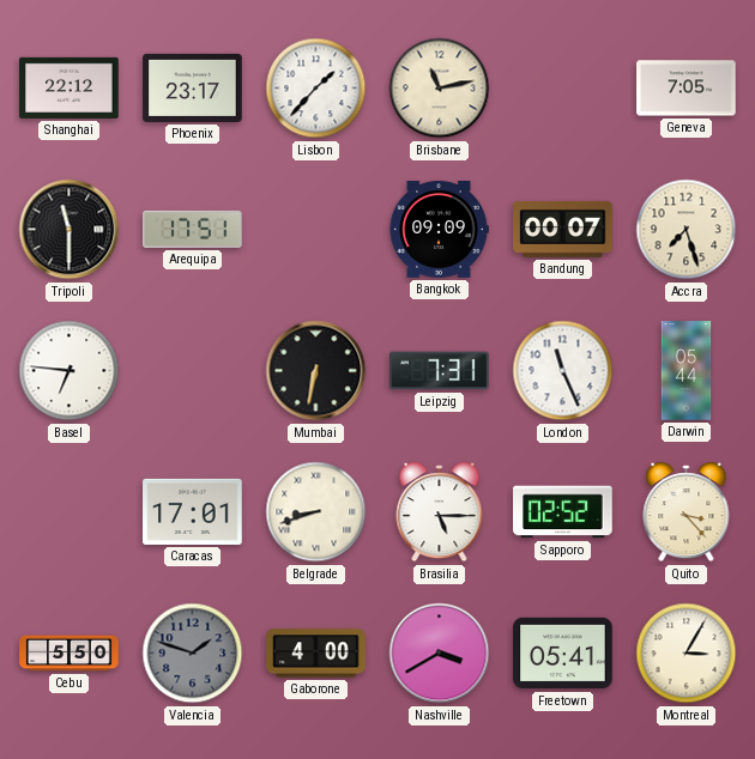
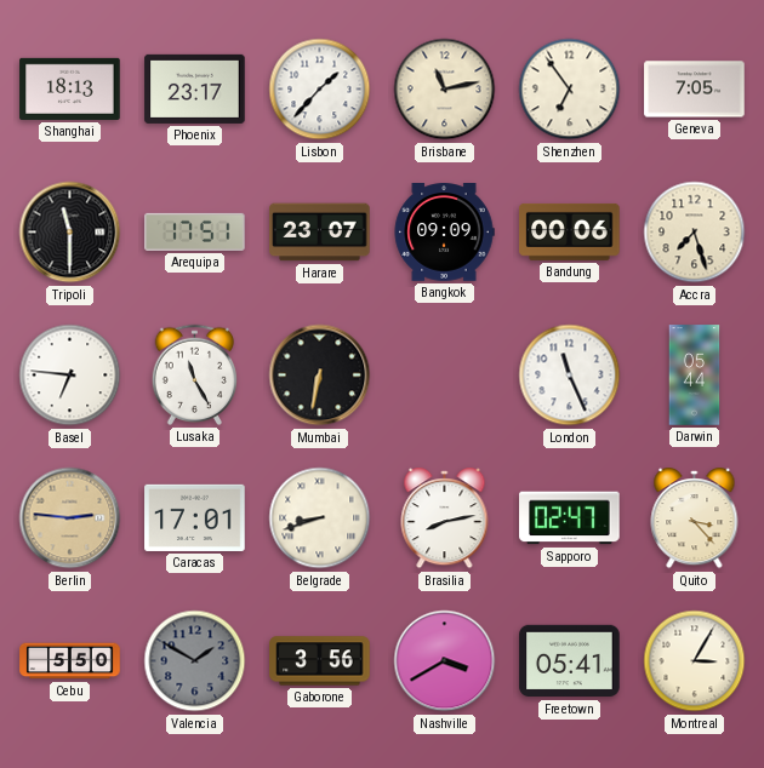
Shanghai: 22:12 -> 18:13
Shenzhen: none -> 6:54
Harare: none -> 23:07
Bandung: 00:07 -> 00:06
Lusaka: none -> 11:25
Leipzig: 7:31 -> none
Berlin: none -> 2:46
Brasilia: 5:15 -> 8:13
Sapporo: 02:52 -> 02:47
Valencia: 1:48 -> 1:50
Gaborone: 4:00 -> 3:56
